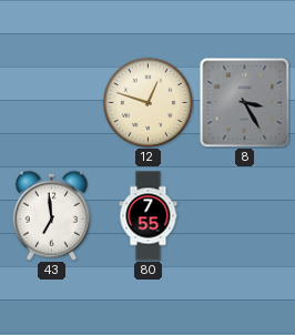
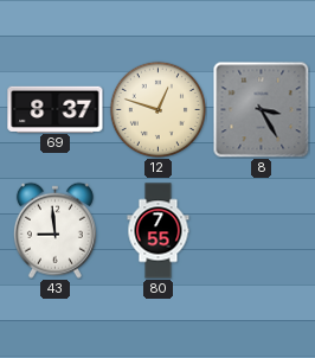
69: none -> 8:37
43: 6:59 -> 8:59
